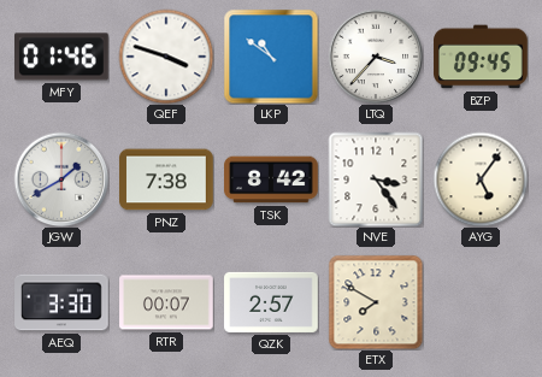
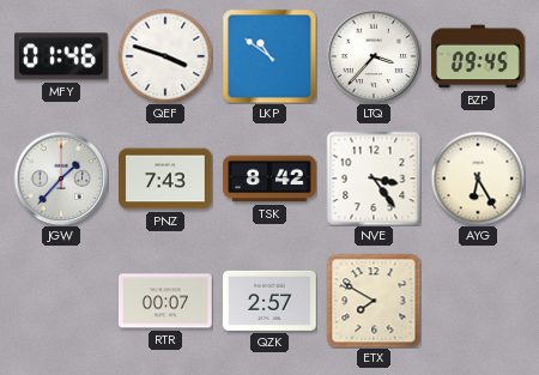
JGW: 1:40 -> 1:37
PNZ: 7:38 -> 7:43
AYG: 5:06 -> 6:25
AEQ: 3:30 -> none
